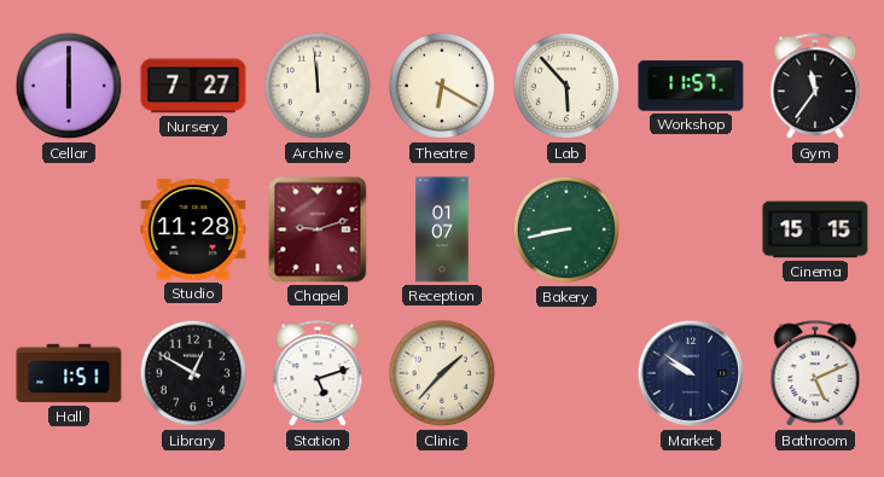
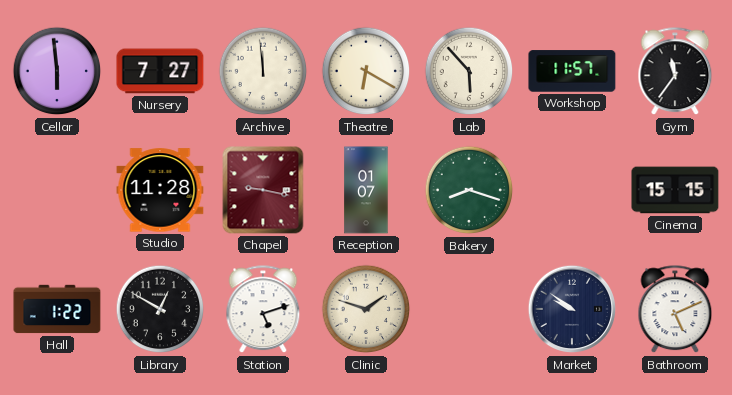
Cellar: 6:00 -> 5:59
Chapel: 9:12 -> 9:17
Bakery: 8:43 -> 8:18
Hall: 1:51 -> 1:22
Clinic: 1:37 -> 1:48
